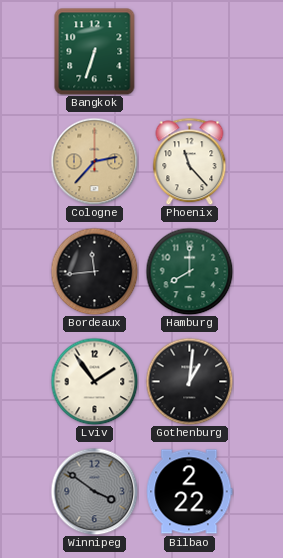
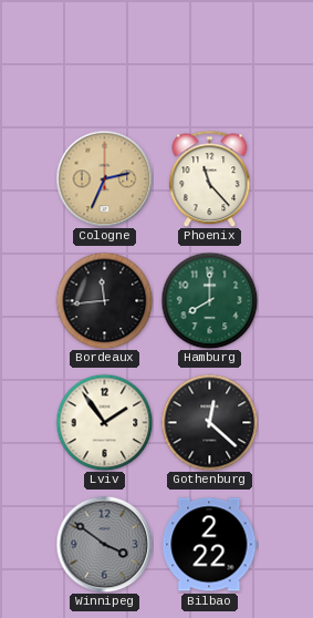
Bangkok: 6:33 -> none
Cologne: 2:37 -> 2:34
Gothenburg: 1:01 -> 12:22
